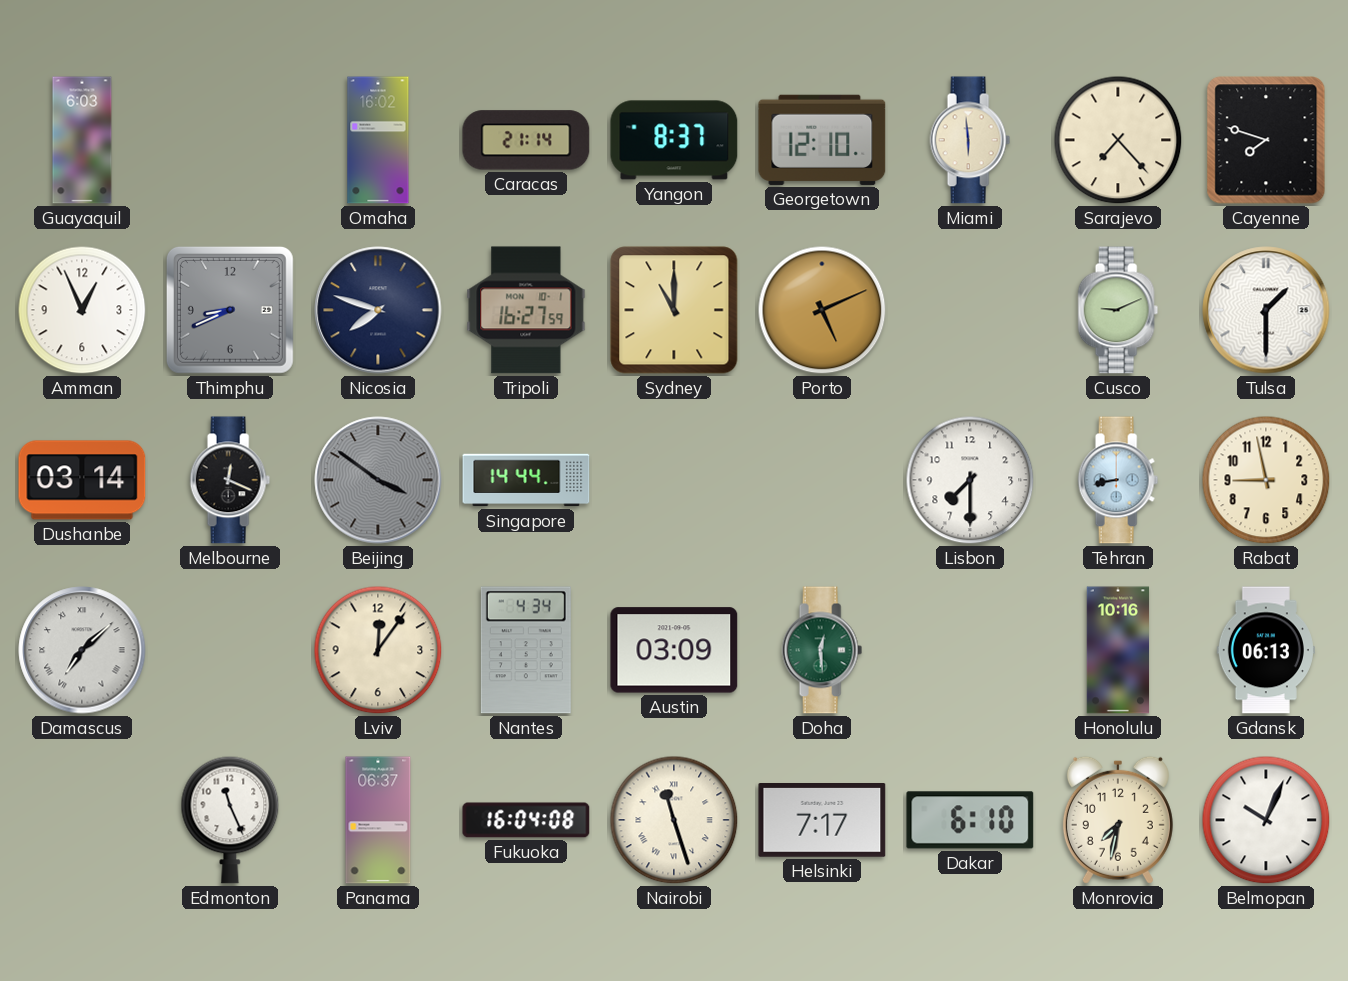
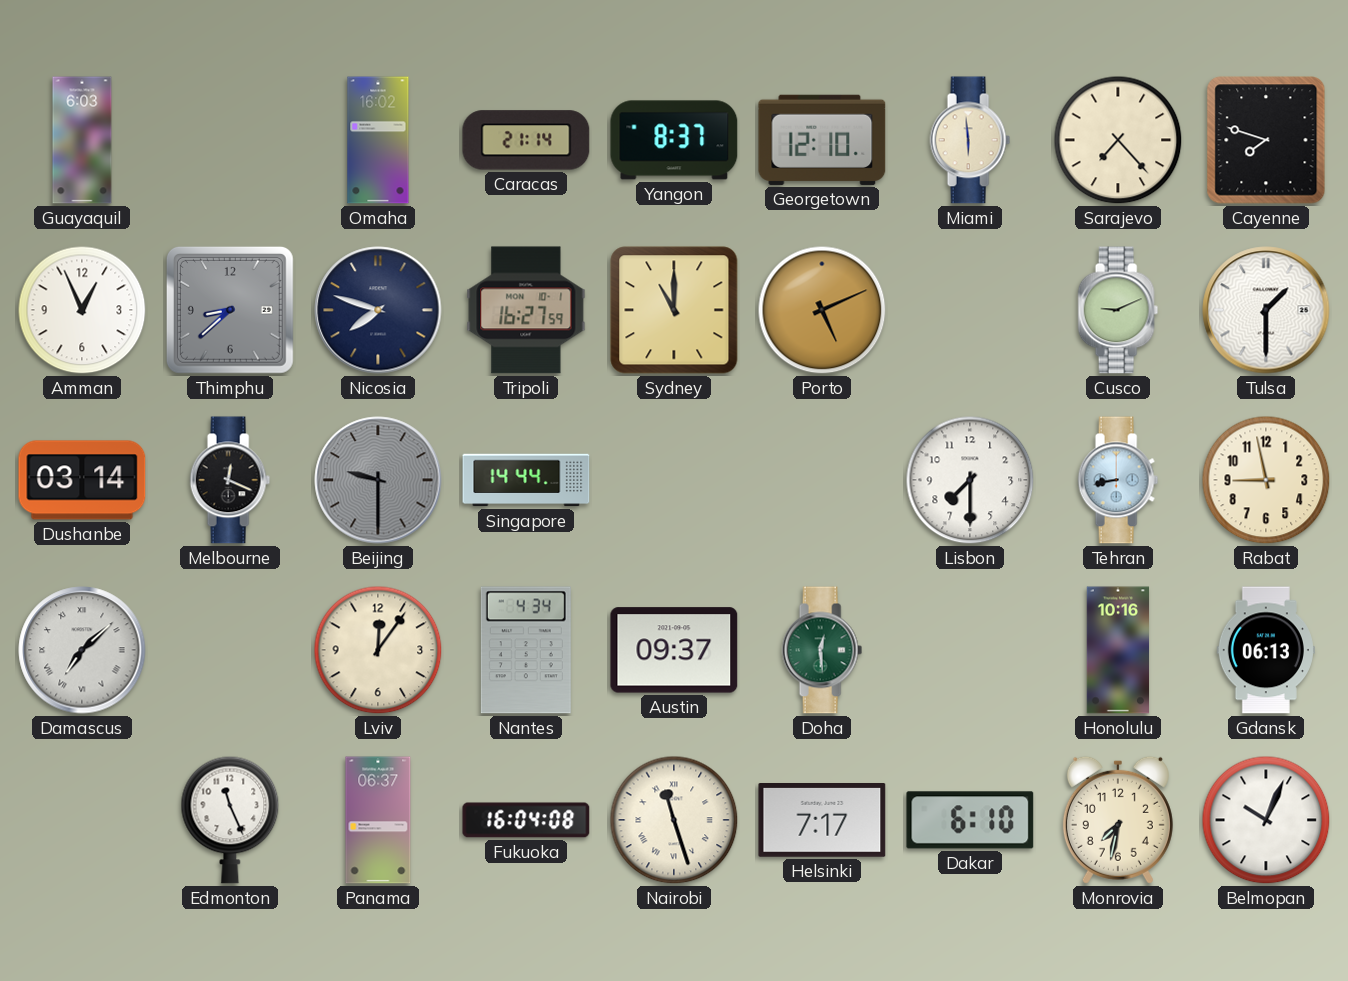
Thimphu: 8:41 -> 8:38
Beijing: 3:51 -> 9:30
Austin: 03:09 -> 09:37
